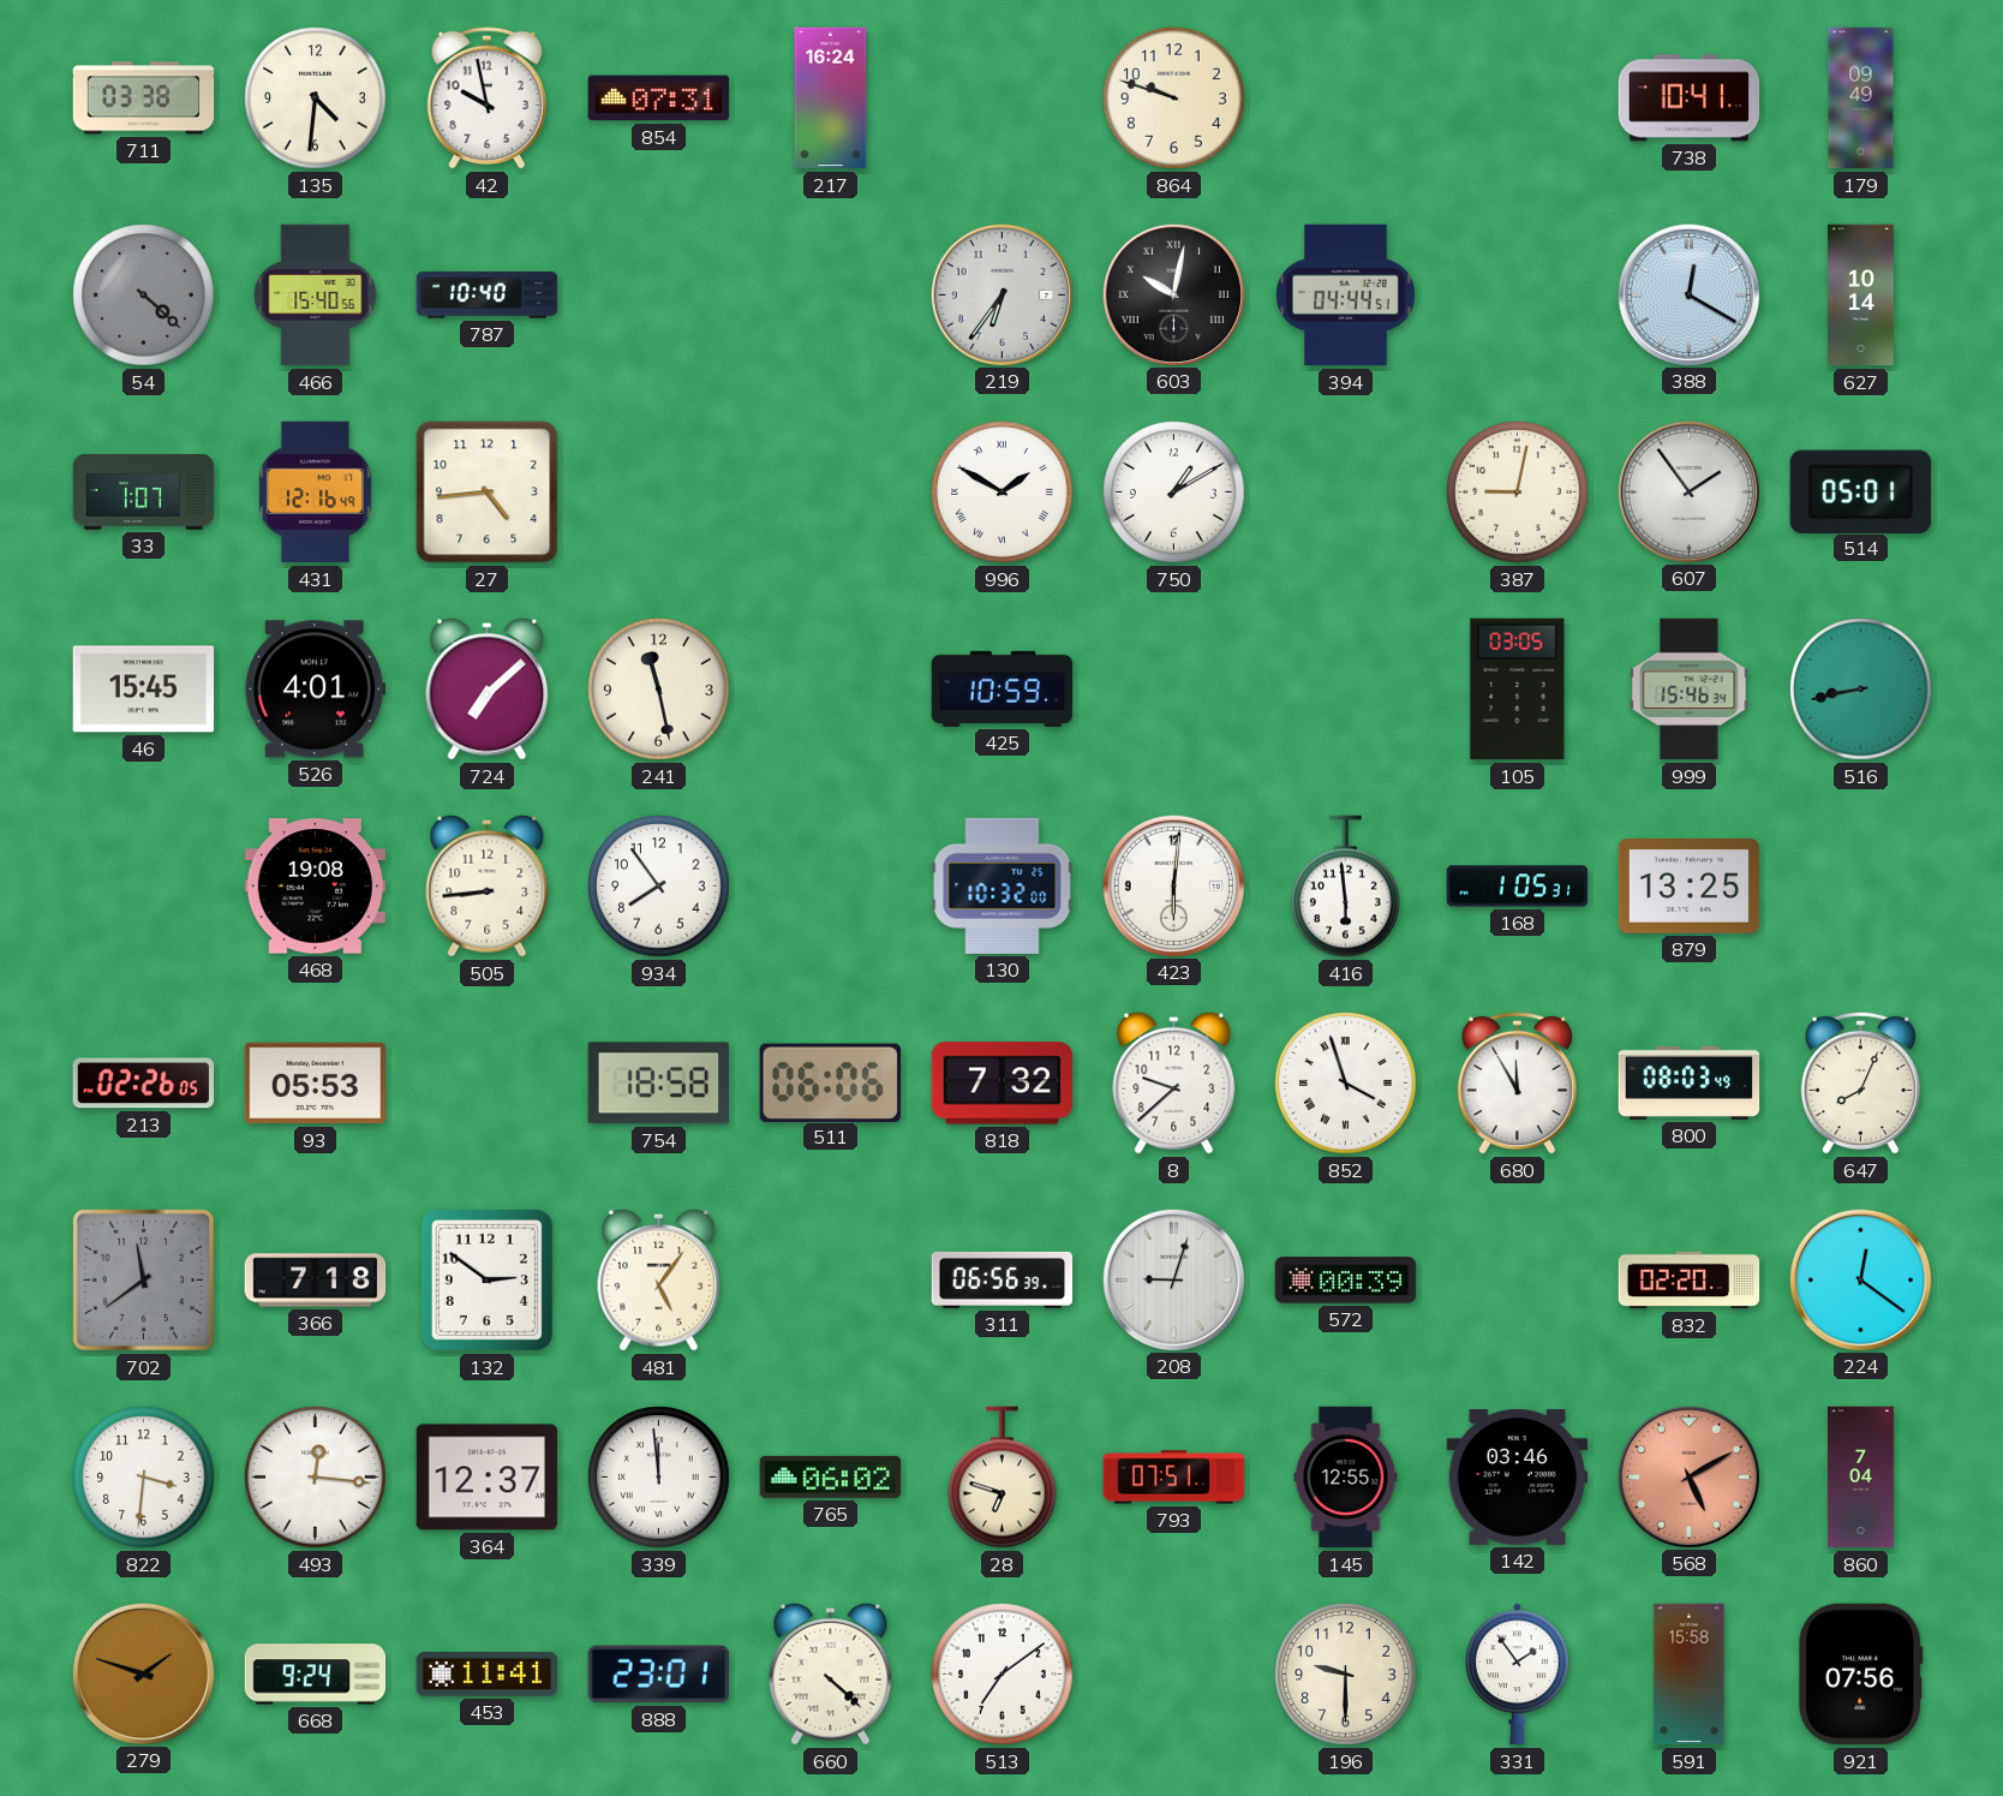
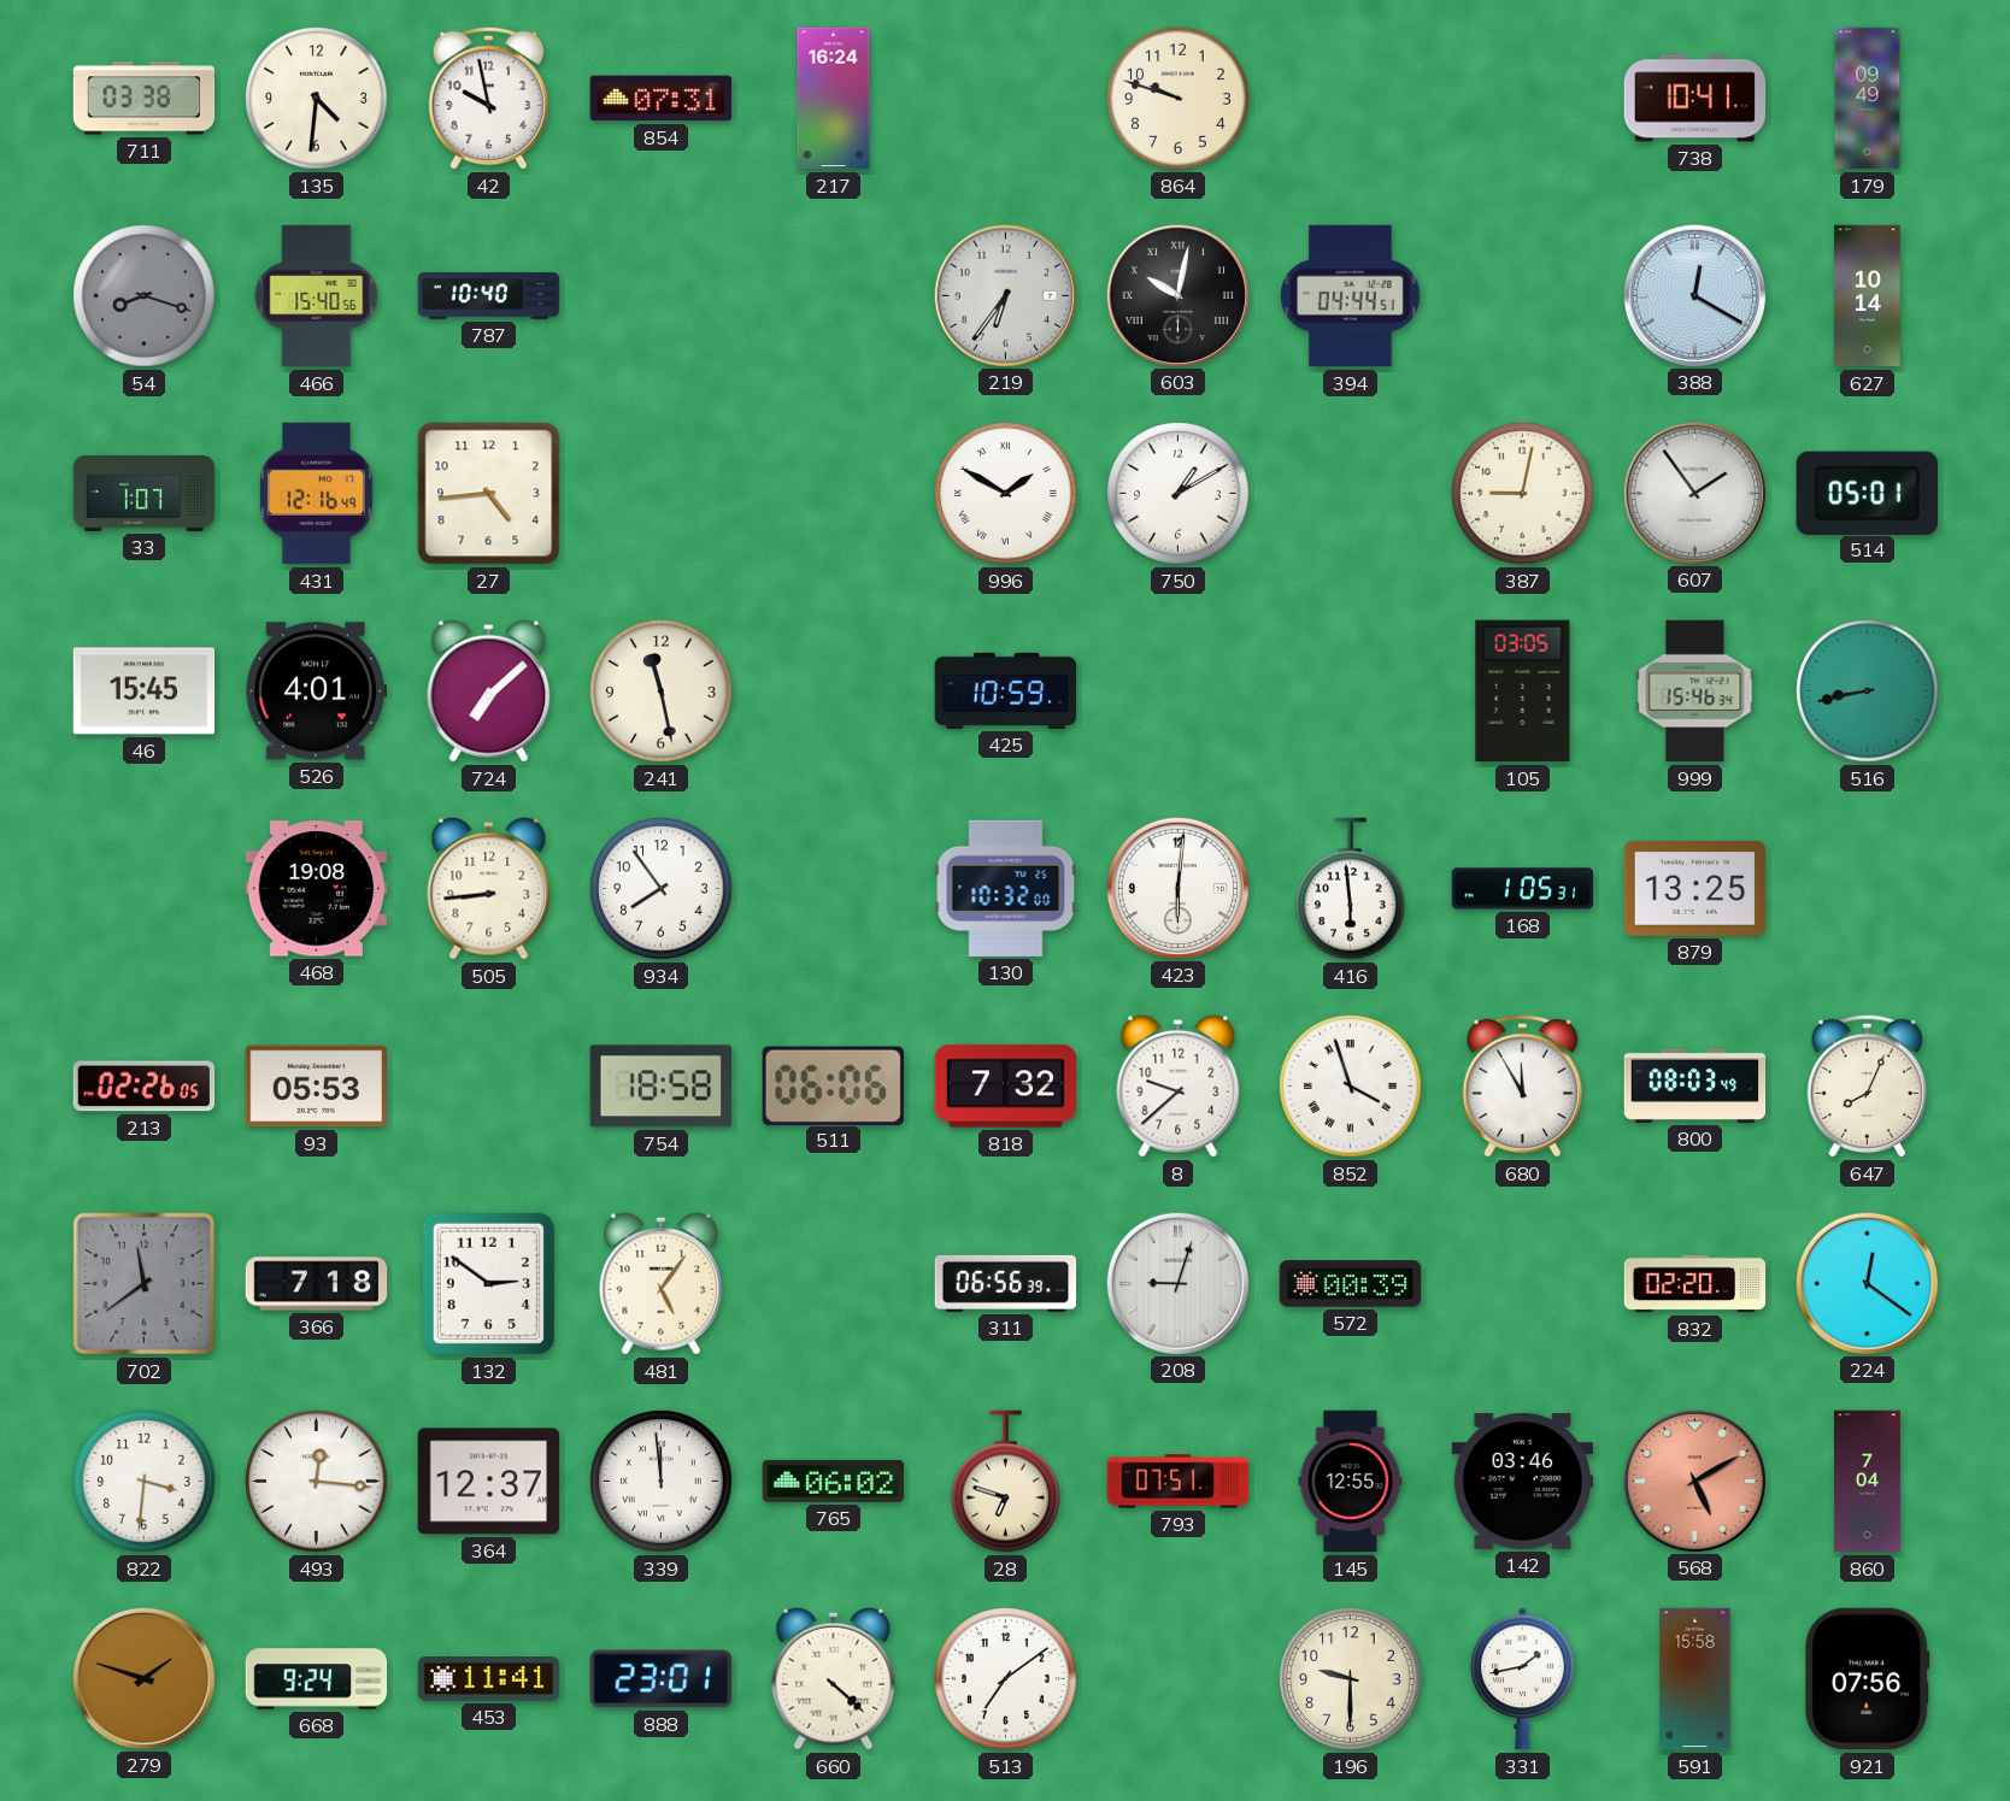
54: 4:22 -> 8:18
331: 1:54 -> 1:43
